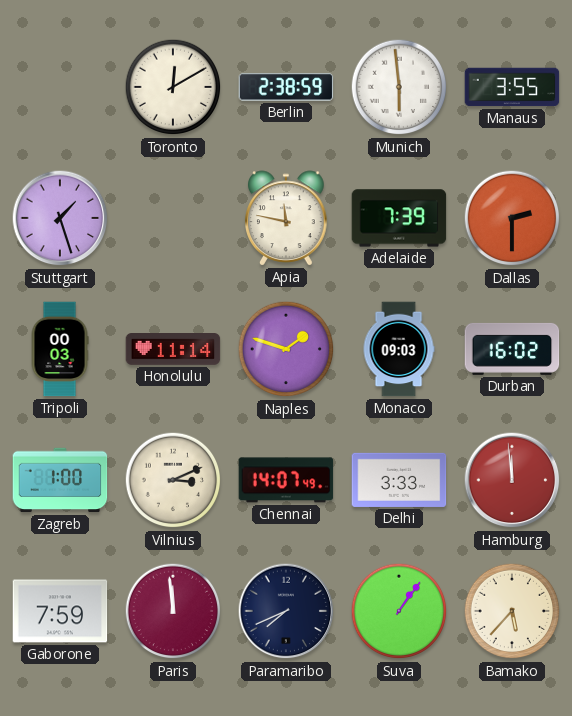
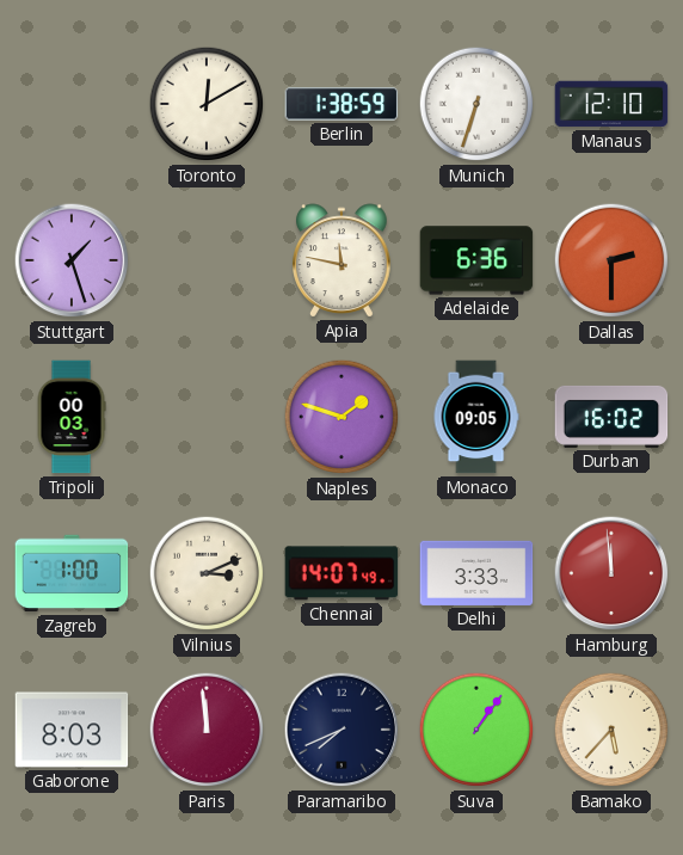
Berlin: 2:38 -> 1:38
Munich: 5:59 -> 6:33
Manaus: 3:55 -> 12:10
Adelaide: 7:39 -> 6:36
Honolulu: 11:14 -> none
Monaco: 09:03 -> 09:05
Gaborone: 7:59 -> 8:03
